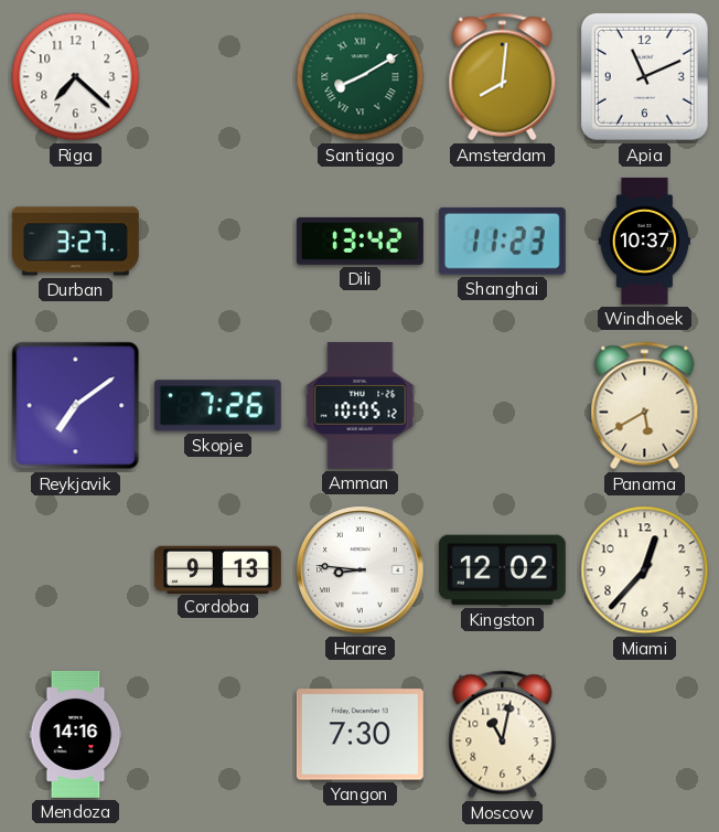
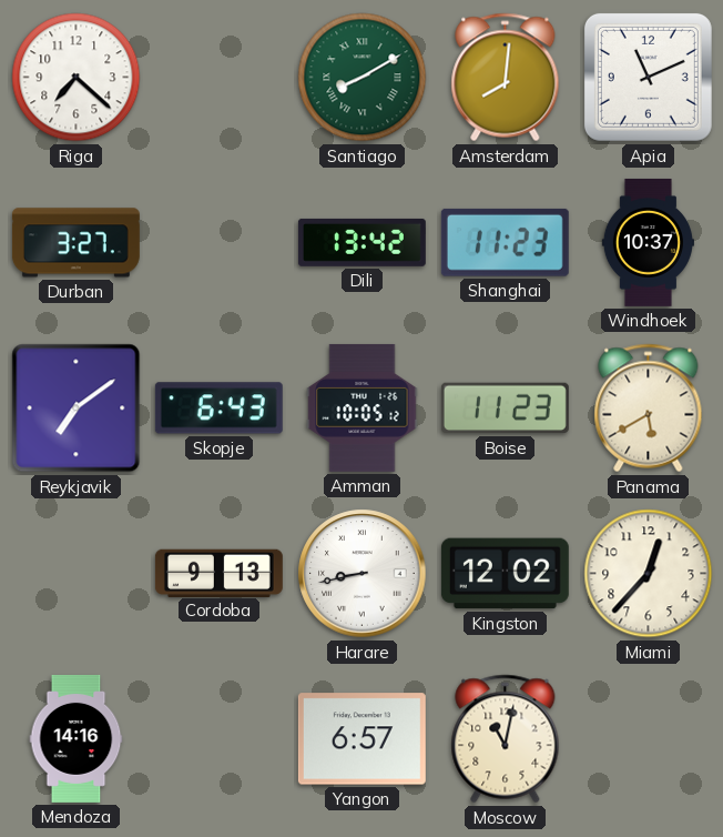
Skopje: 7:26 -> 6:43
Boise: none -> 11:23
Harare: 8:46 -> 8:43
Yangon: 7:30 -> 6:57
